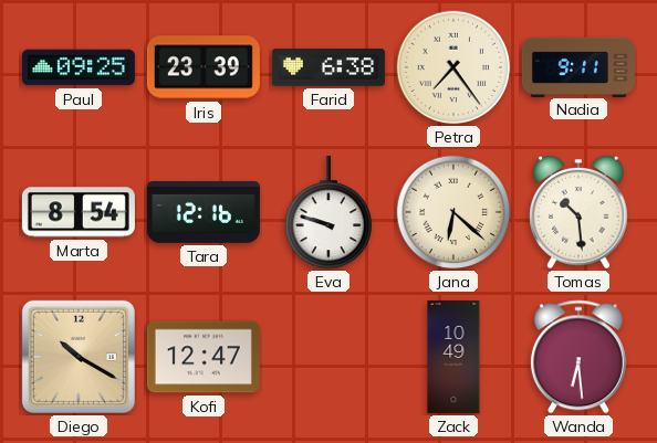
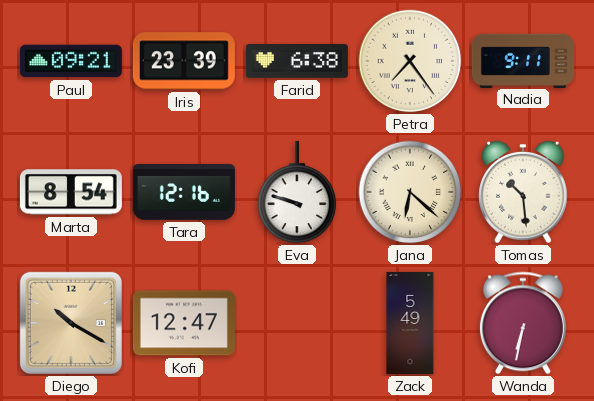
Paul: 09:25 -> 09:21
Zack: 10:49 -> 5:49
Wanda: 6:29 -> 6:32
